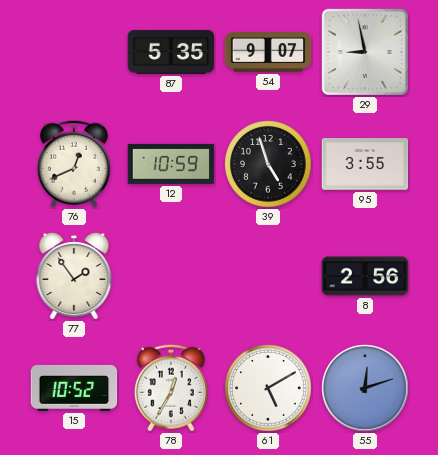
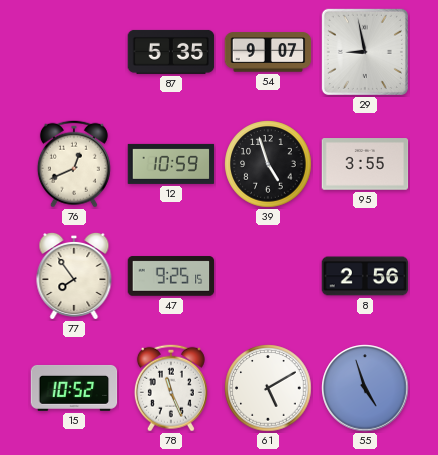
77: 1:54 -> 7:54
47: none -> 9:25
78: 12:35 -> 11:26
55: 12:12 -> 4:57
